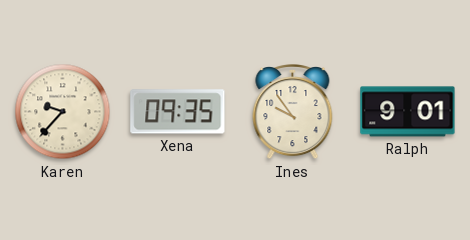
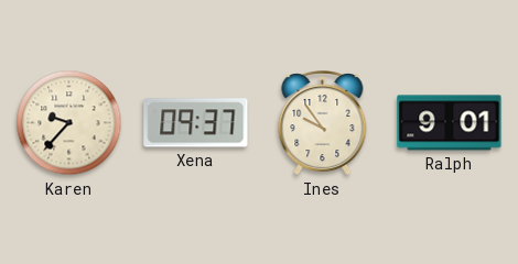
Xena: 09:35 -> 09:37
